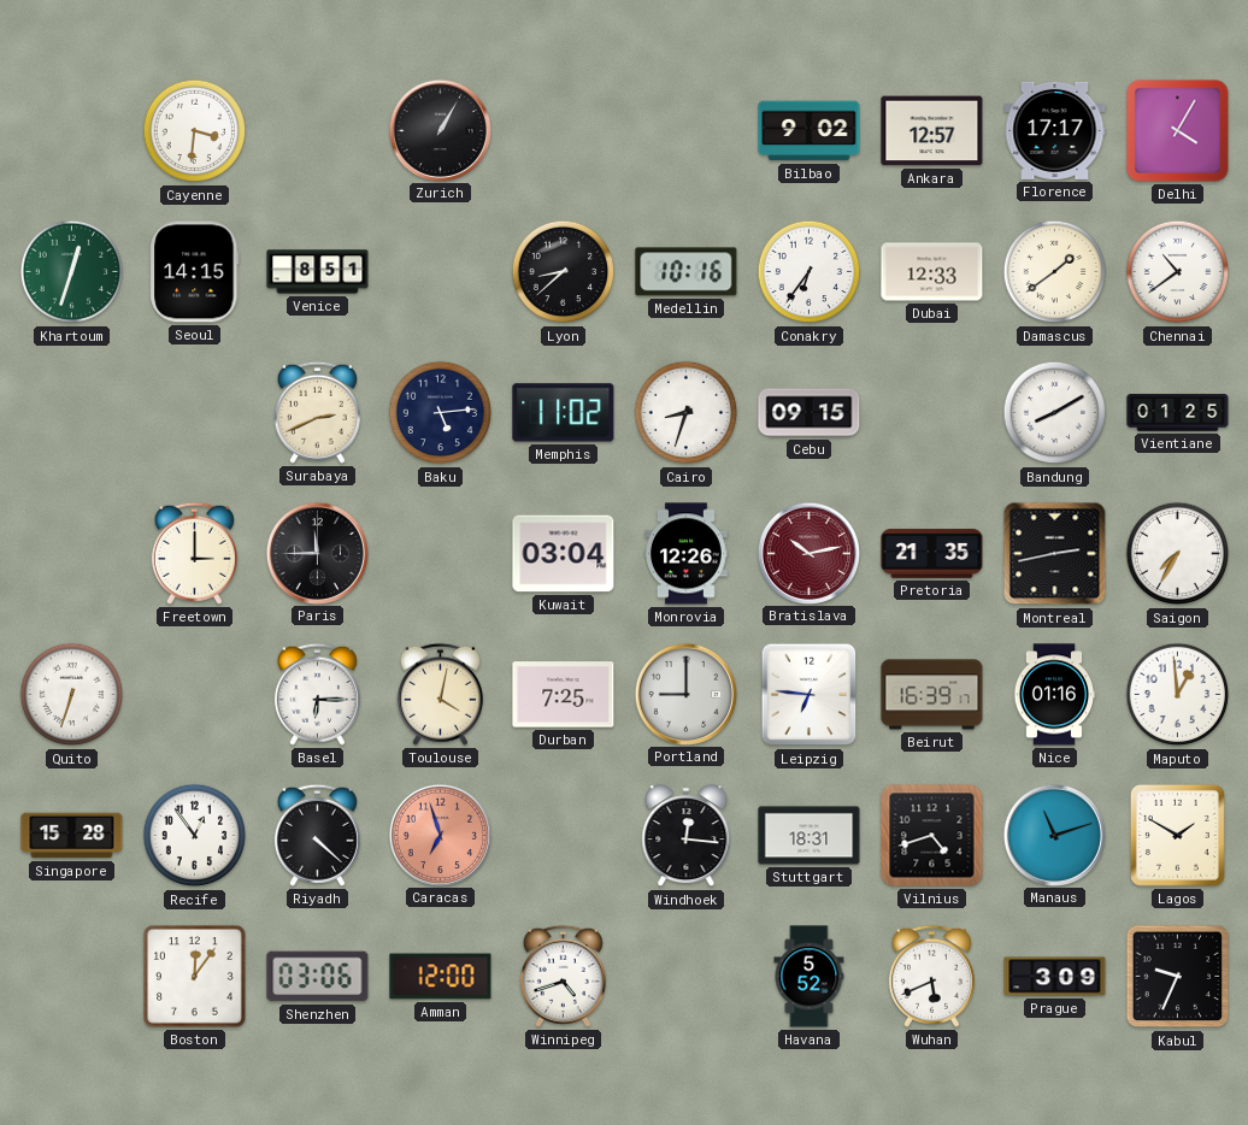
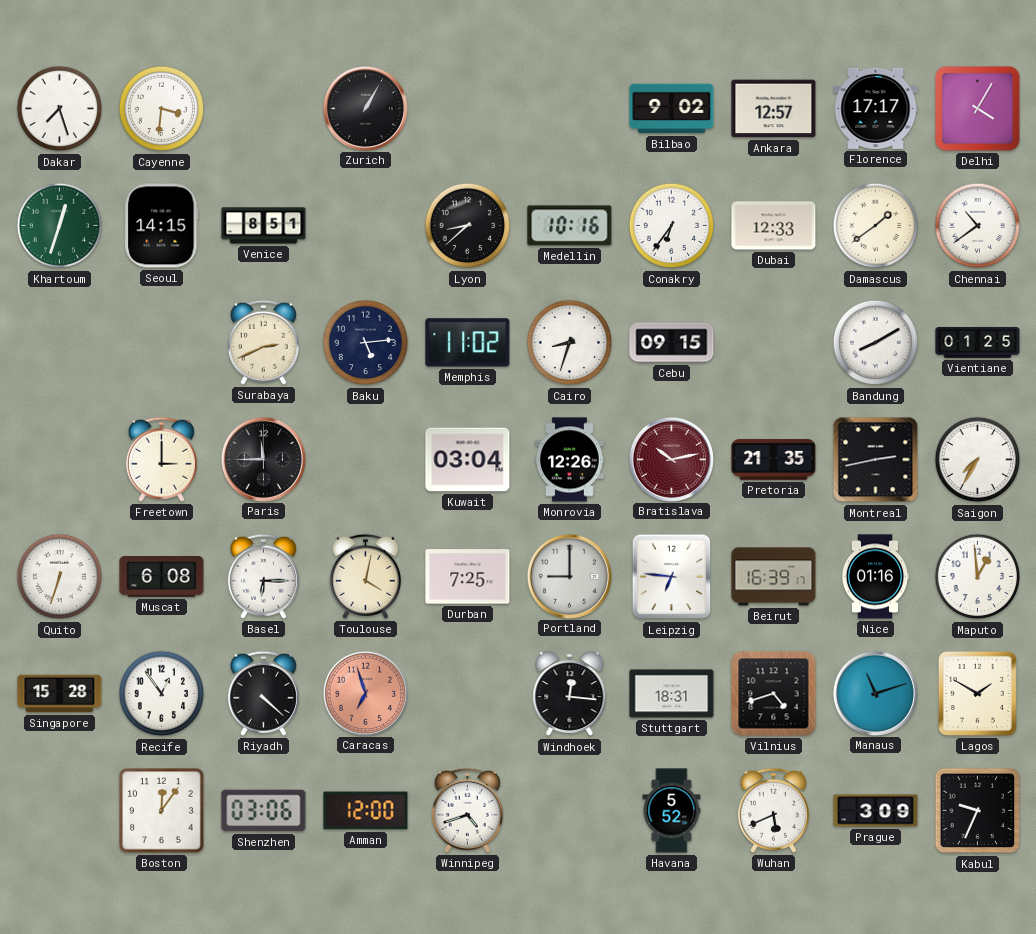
Dakar: none -> 7:27
Muscat: none -> 6:08
